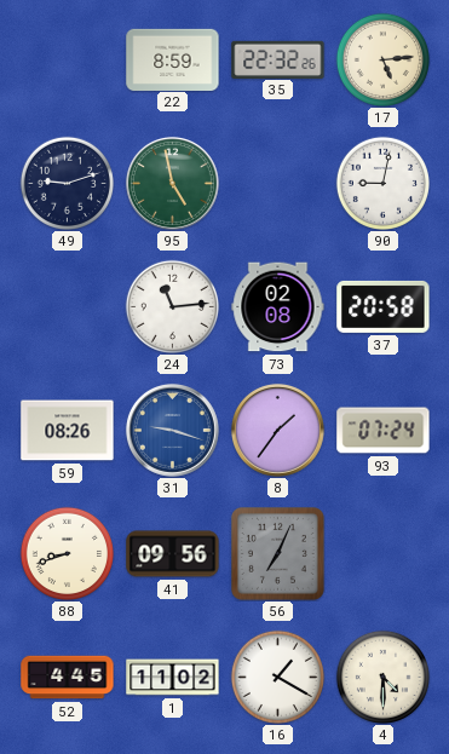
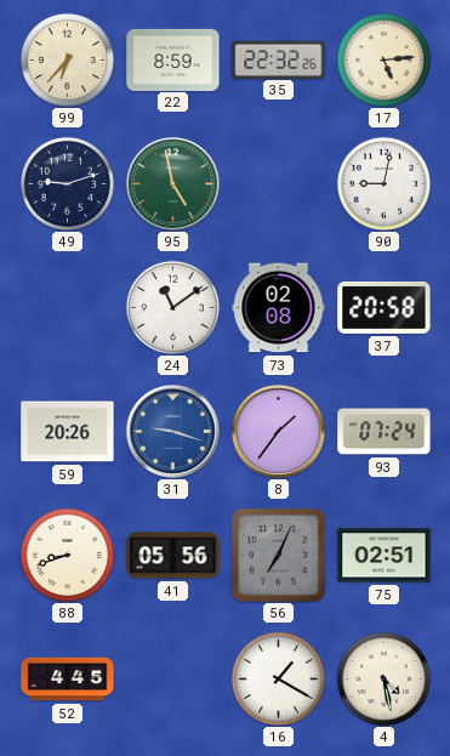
99: none -> 6:37
24: 11:14 -> 11:09
59: 08:26 -> 20:26
41: 09:56 -> 05:56
75: none -> 02:51
1: 11:02 -> none
4: 4:30 -> 4:28
